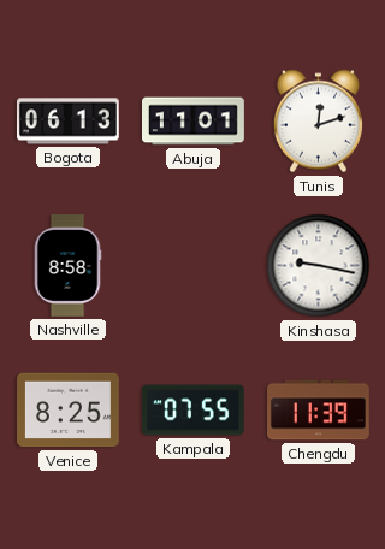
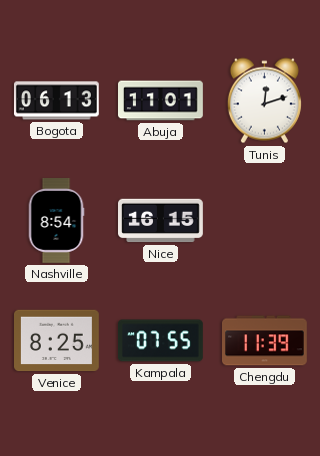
Nashville: 8:58 -> 8:54
Nice: none -> 16:15
Kinshasa: 9:17 -> none
